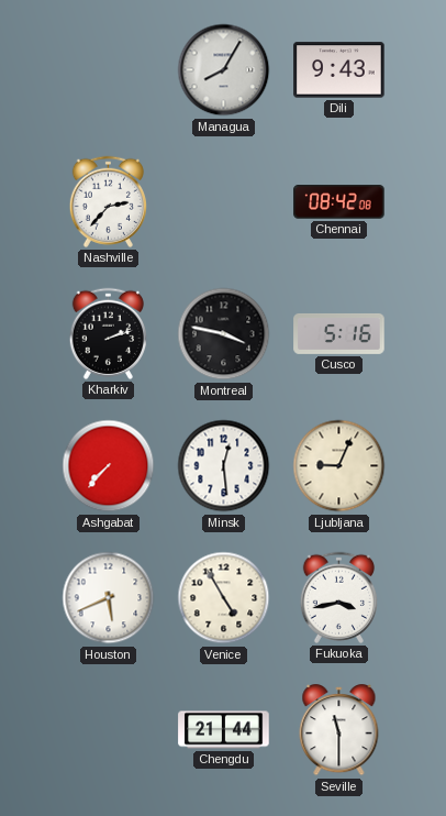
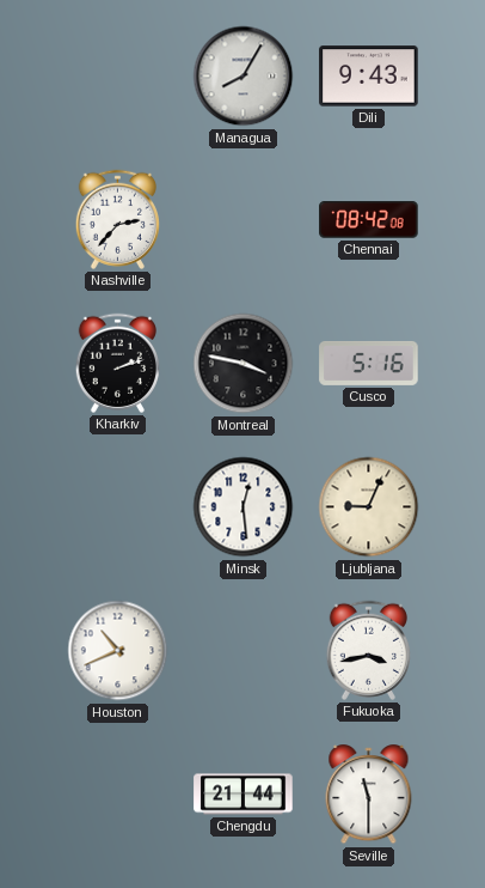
Ashgabat: 7:37 -> none
Houston: 5:41 -> 10:41
Venice: 4:55 -> none
